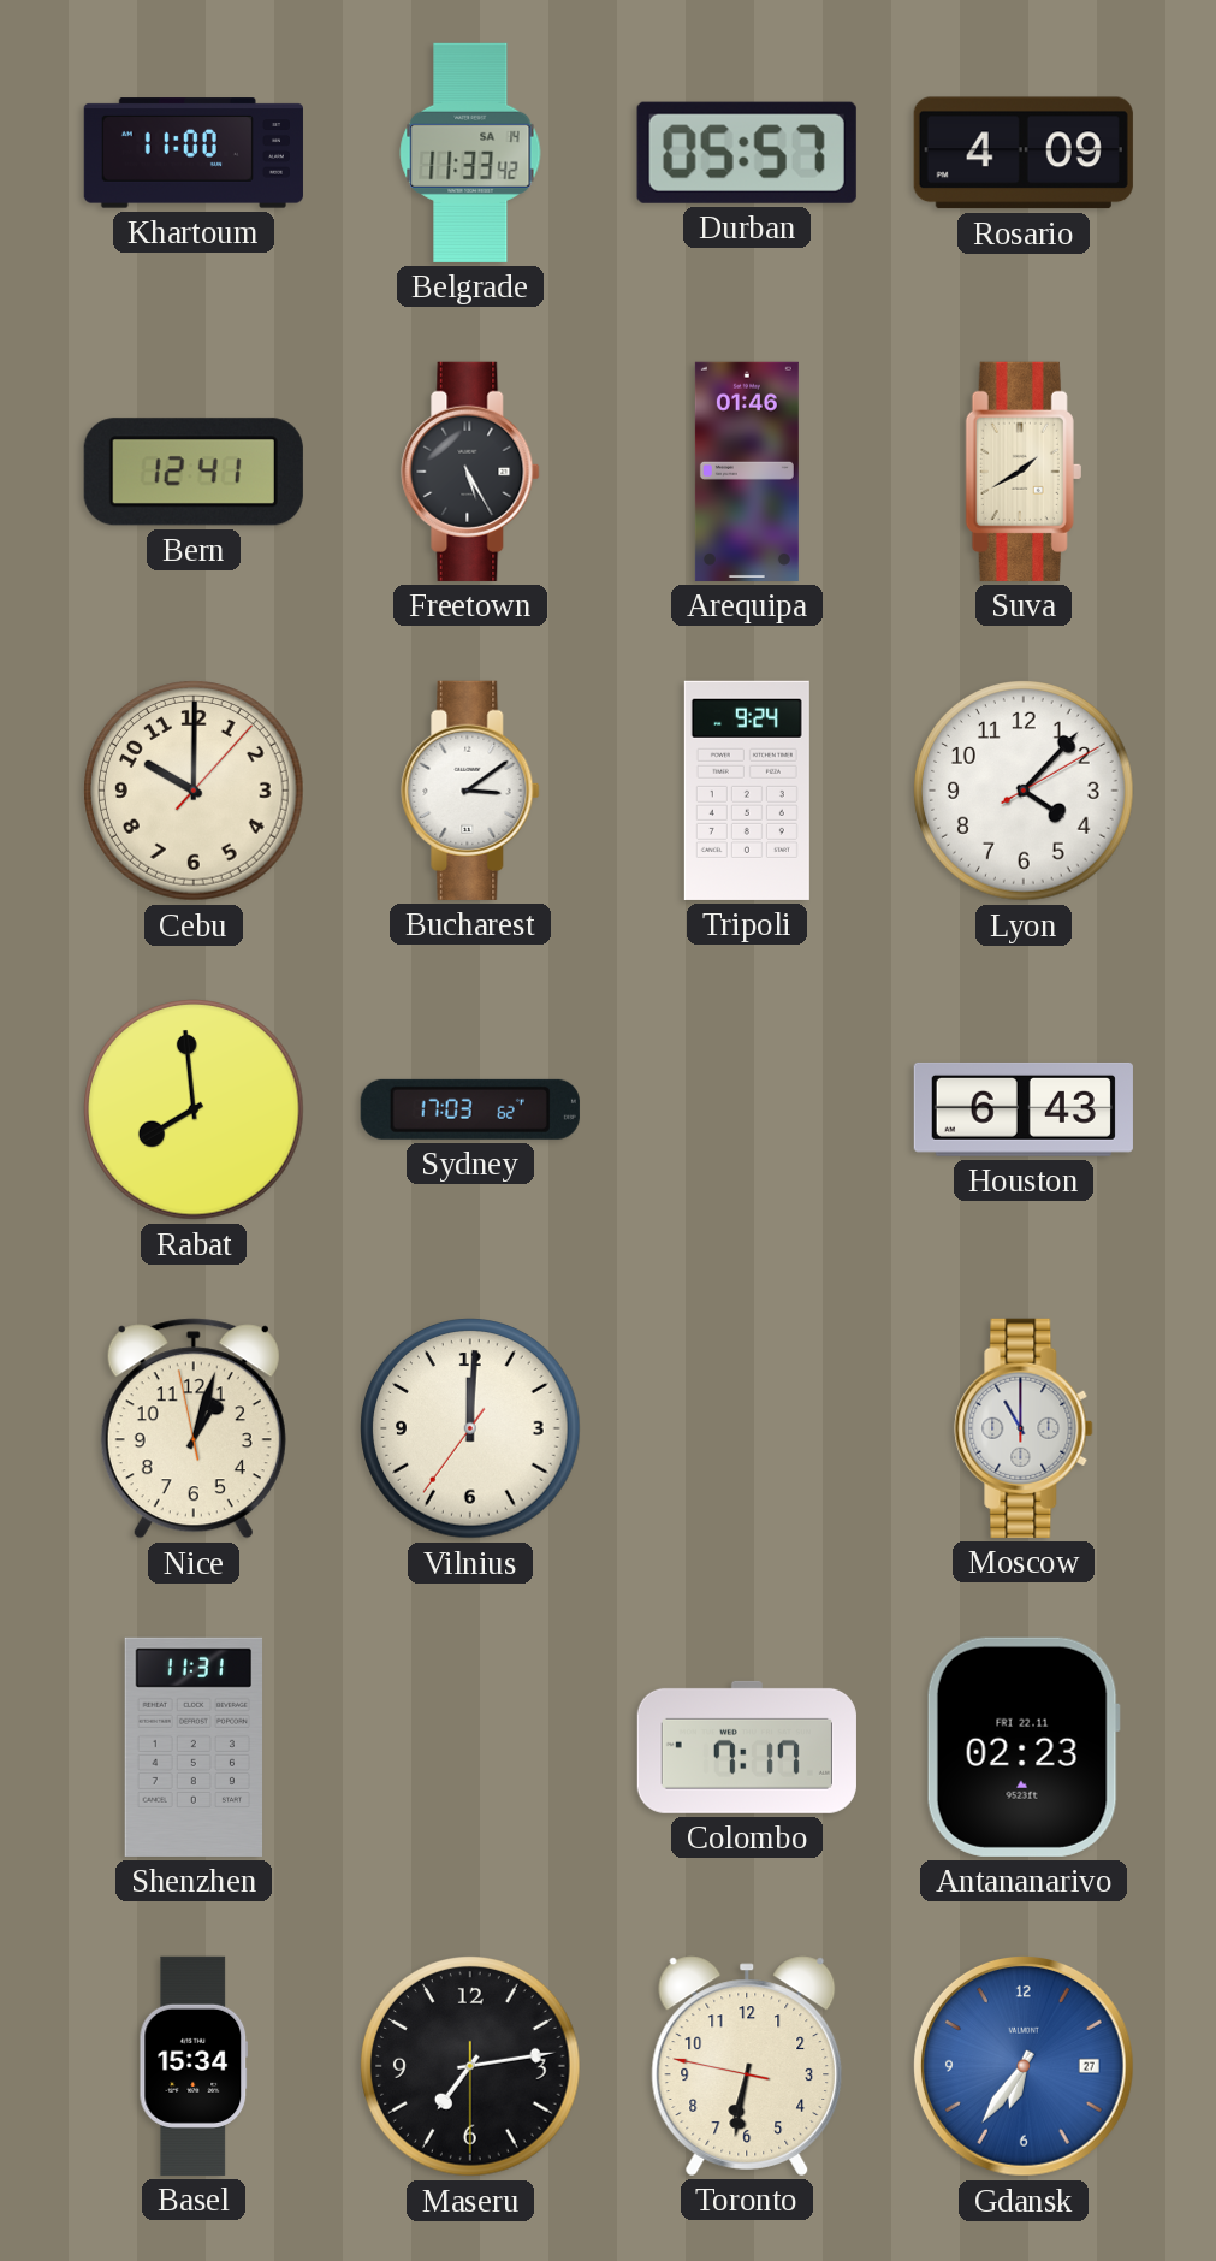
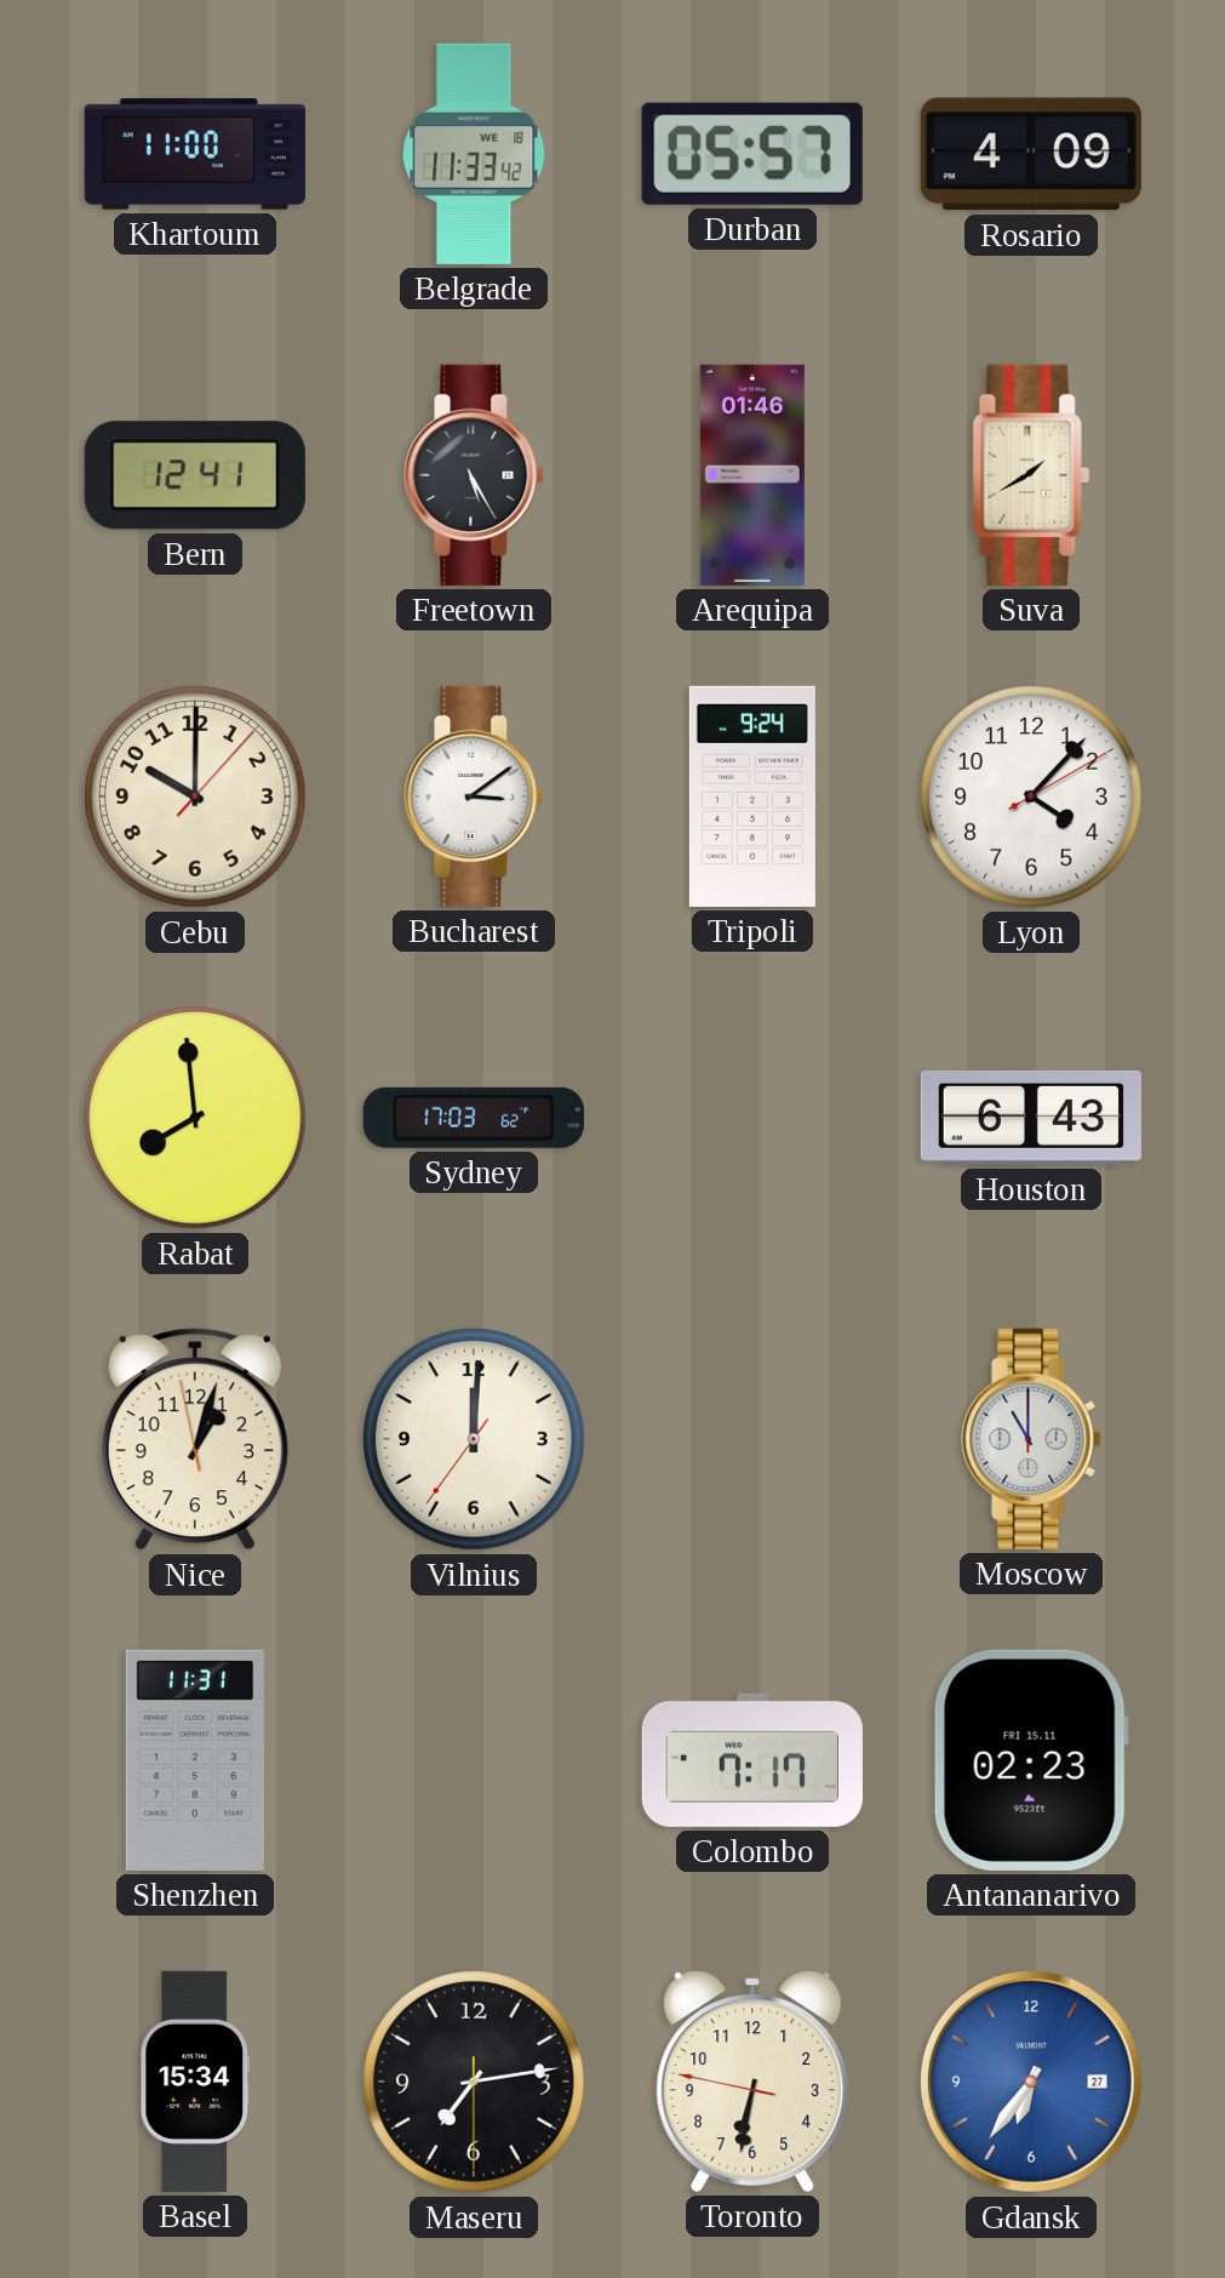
Belgrade date: SA 14 -> WE 18
Antananarivo date: FRI 22.11 -> FRI 15.11
